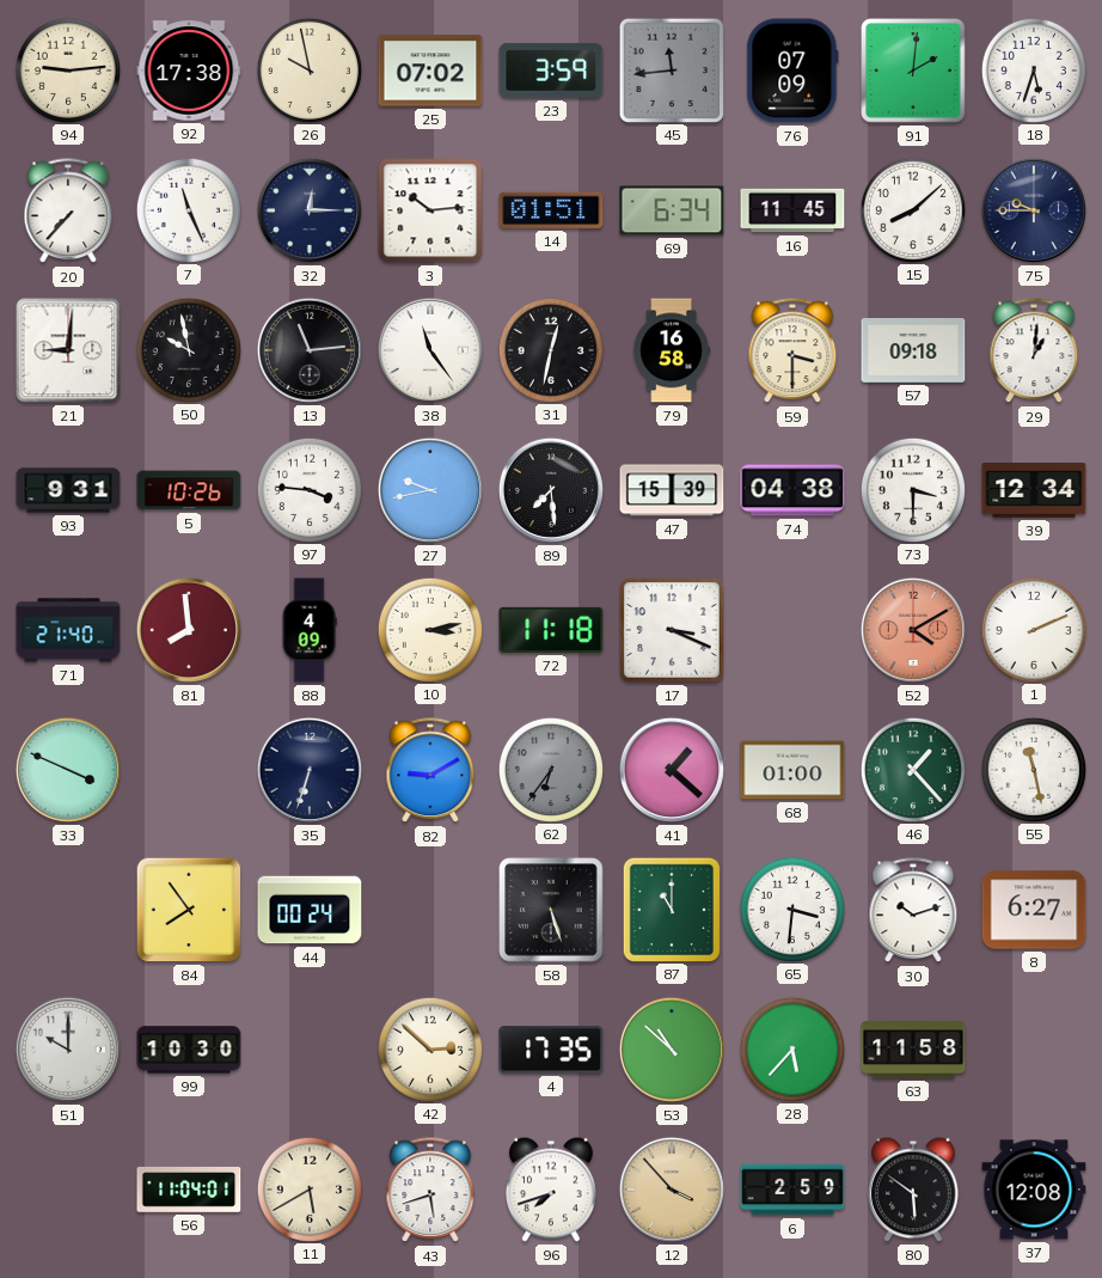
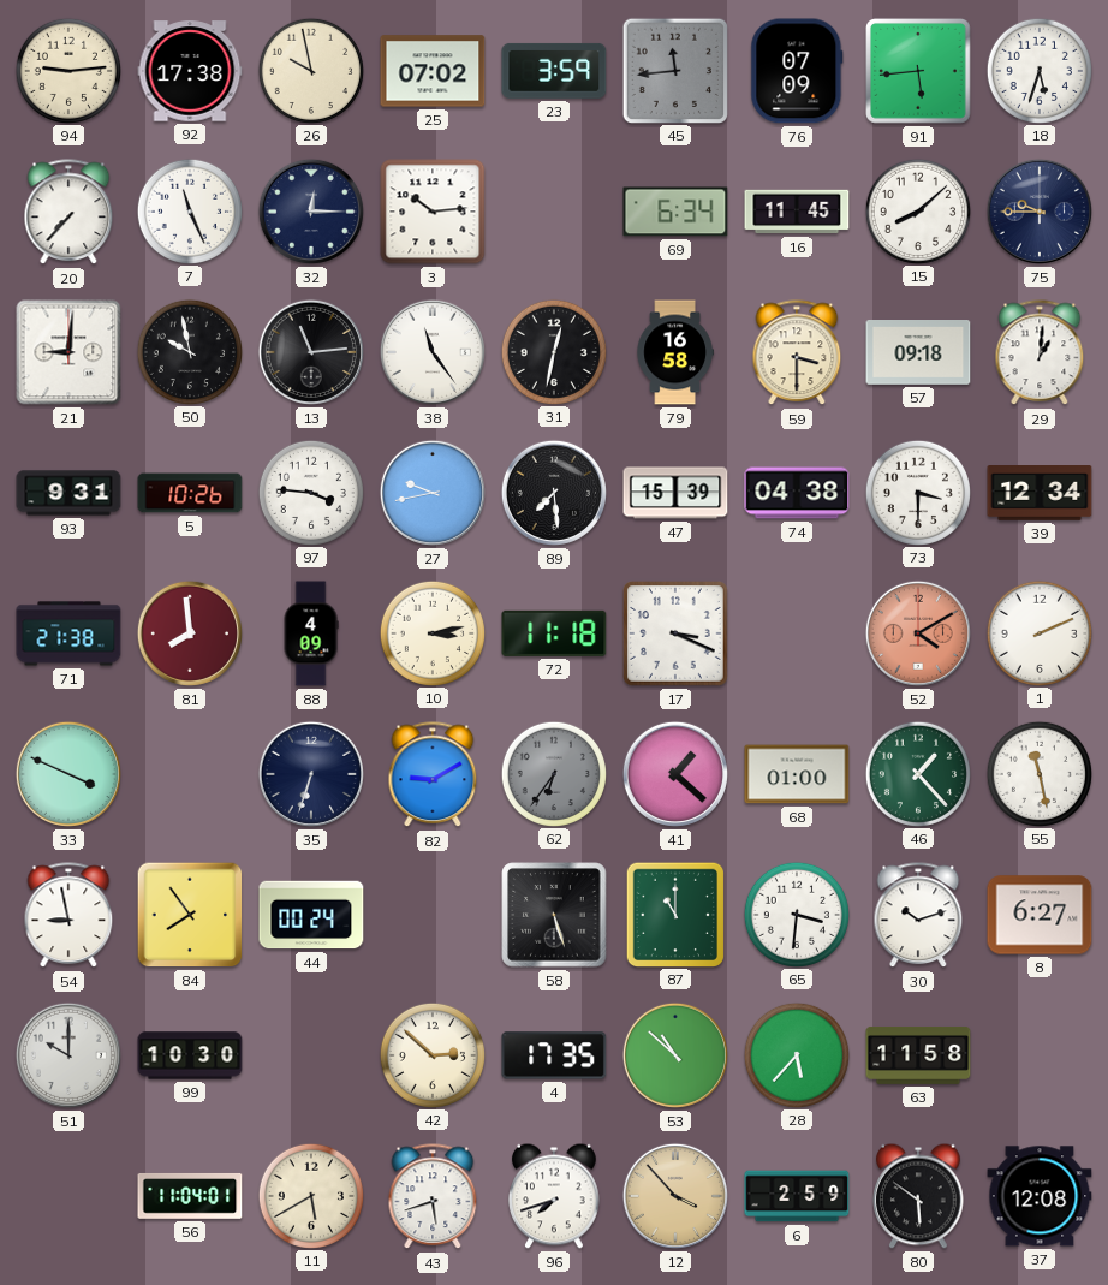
91: 2:01 -> 5:44
14: 01:51 -> none
71: 21:40 -> 21:38
54: none -> 8:58
